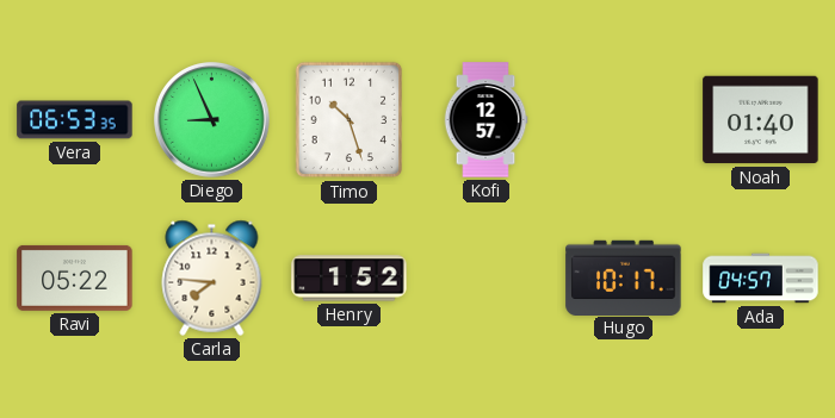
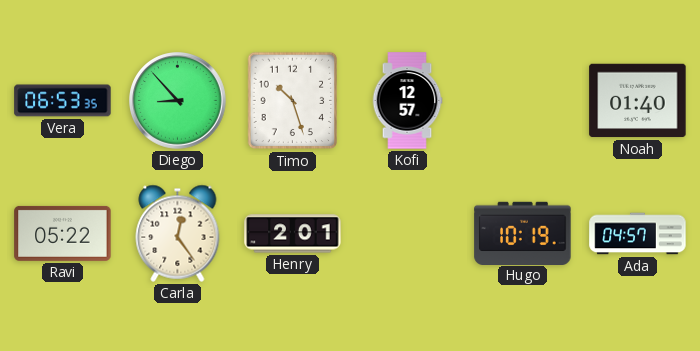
Diego: 8:56 -> 8:53
Carla: 7:46 -> 12:24
Henry: 1:52 -> 2:01
Hugo: 10:17 -> 10:19
